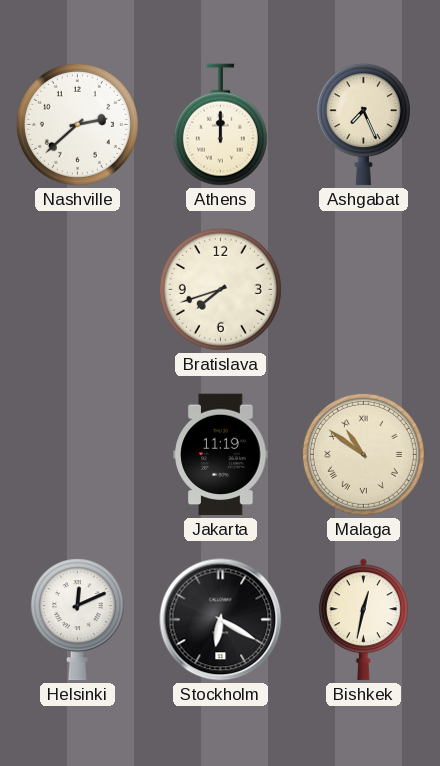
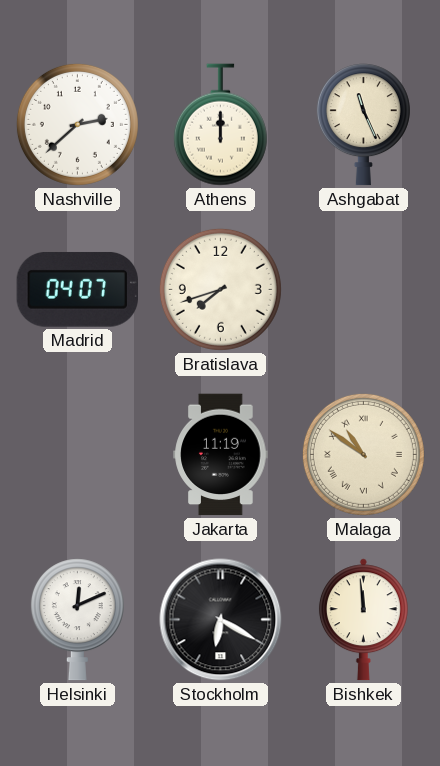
Ashgabat: 7:26 -> 11:26
Madrid: none -> 04:07
Bishkek: 12:32 -> 11:59
